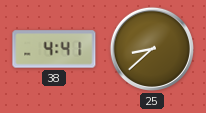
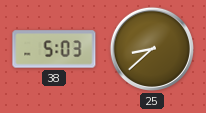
38: 4:41 -> 5:03
